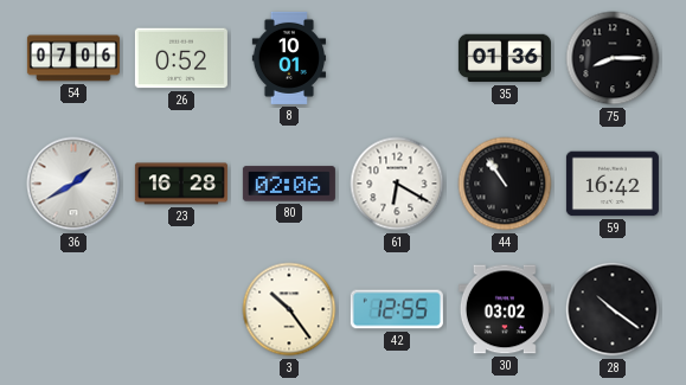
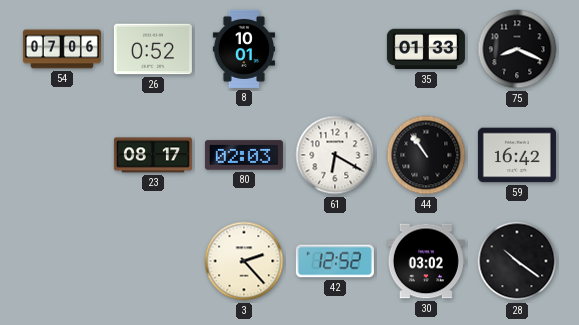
35: 01:36 -> 01:33
75: 8:15 -> 8:19
36: 1:40 -> none
23: 16:28 -> 08:17
80: 02:06 -> 02:03
3: 10:24 -> 2:23
42: 12:55 -> 12:52
